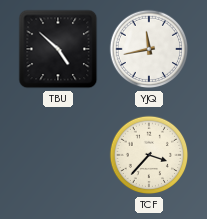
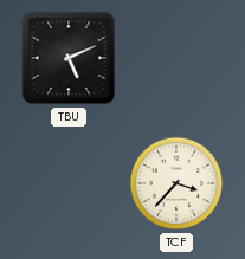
TBU: 4:52 -> 5:11
YJQ: 11:43 -> none
